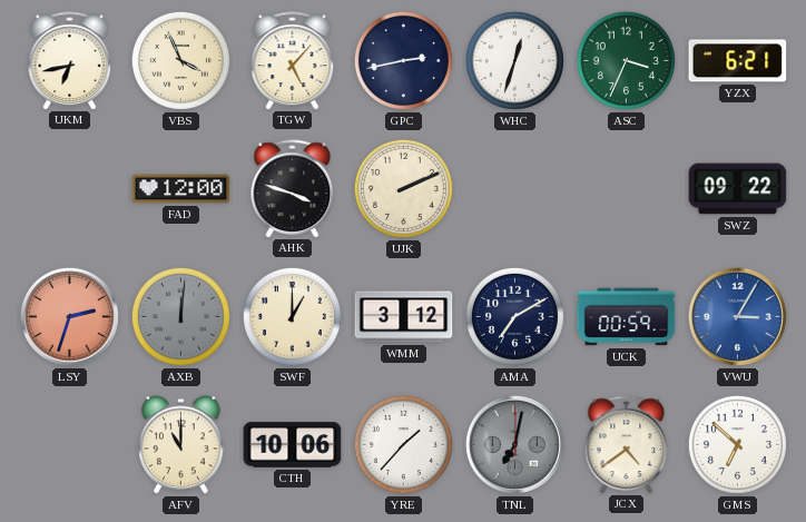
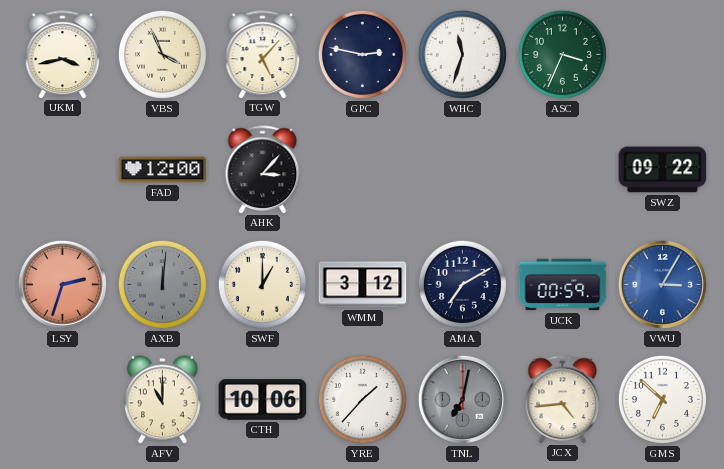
UKM: 6:43 -> 3:43
GPC: 2:43 -> 2:47
WHC: 12:33 -> 11:33
YZX: 6:21 -> none
AHK: 3:48 -> 3:07
UJK: 2:11 -> none
JCX: 4:39 -> 4:44
